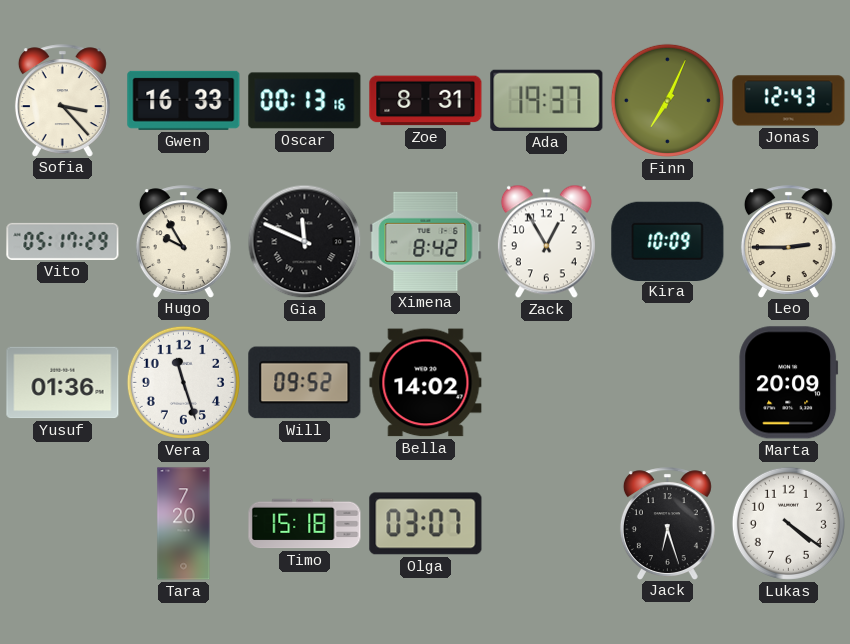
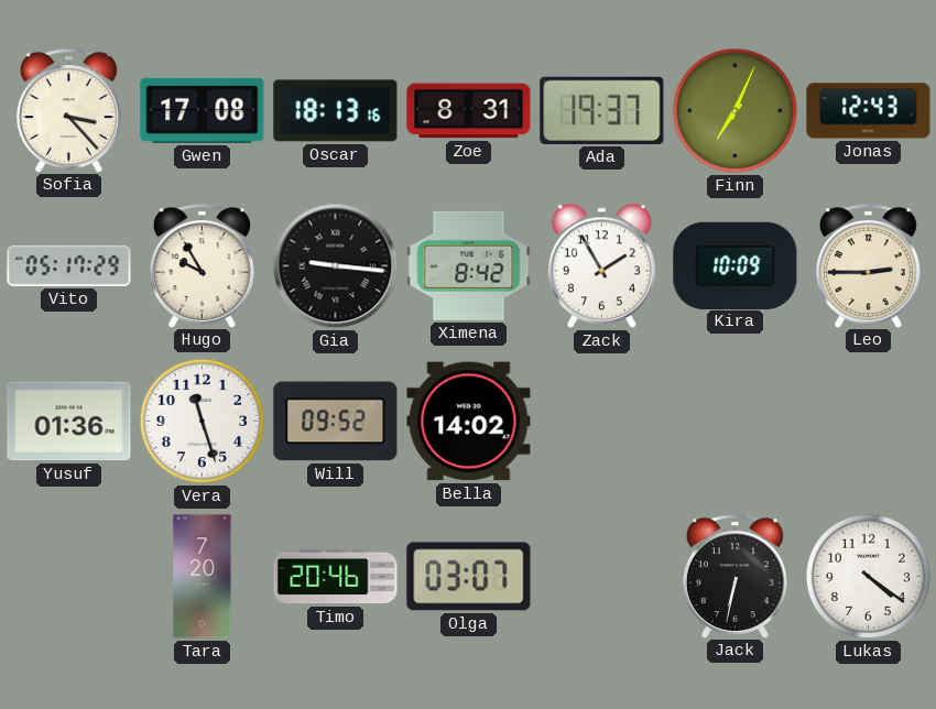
Gwen: 16:33 -> 17:08
Oscar: 00:13 -> 18:13
Gia: 11:49 -> 9:16
Zack: 12:55 -> 1:55
Marta: 20:09 -> none
Timo: 15:18 -> 20:46
Jack: 6:27 -> 6:32
